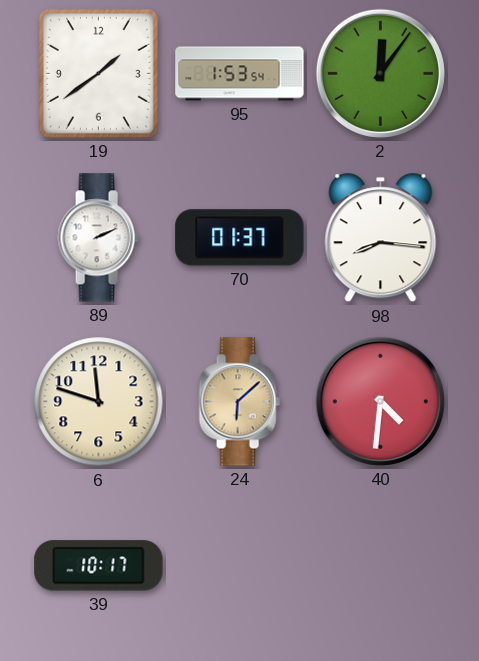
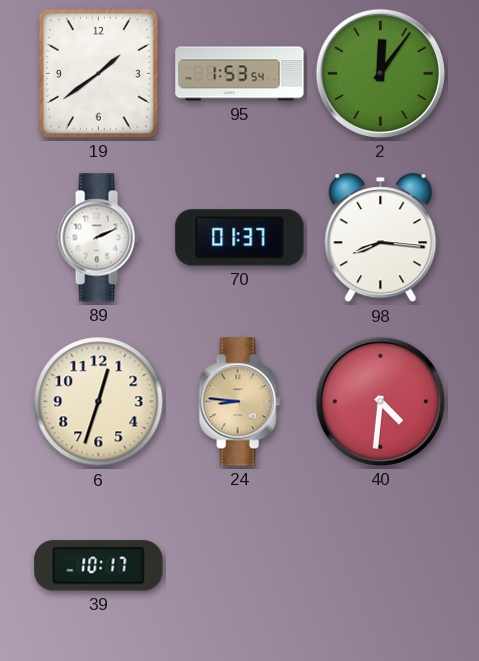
6: 11:48 -> 12:33
24: 6:08 -> 8:46
